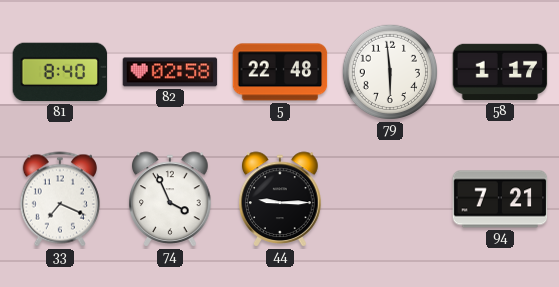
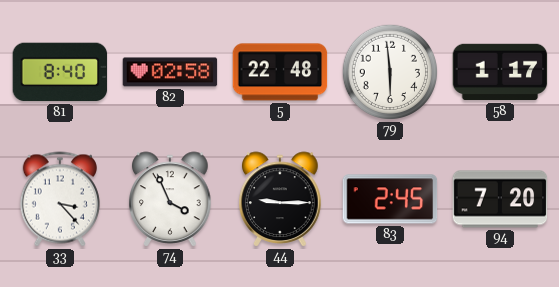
33: 7:19 -> 3:23
83: none -> 2:45
94: 7:21 -> 7:20
